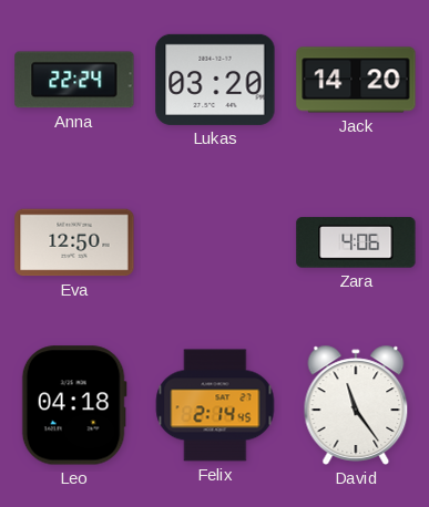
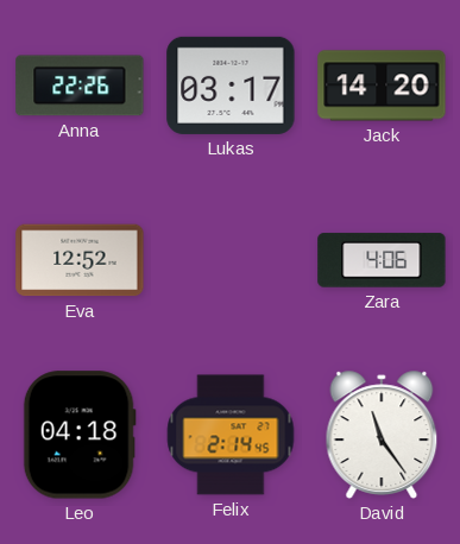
Anna: 22:24 -> 22:26
Lukas: 03:20 -> 03:17
Eva: 12:50 -> 12:52
